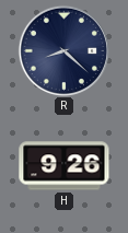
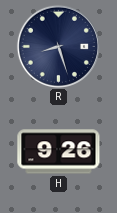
R: 8:22 -> 8:27
